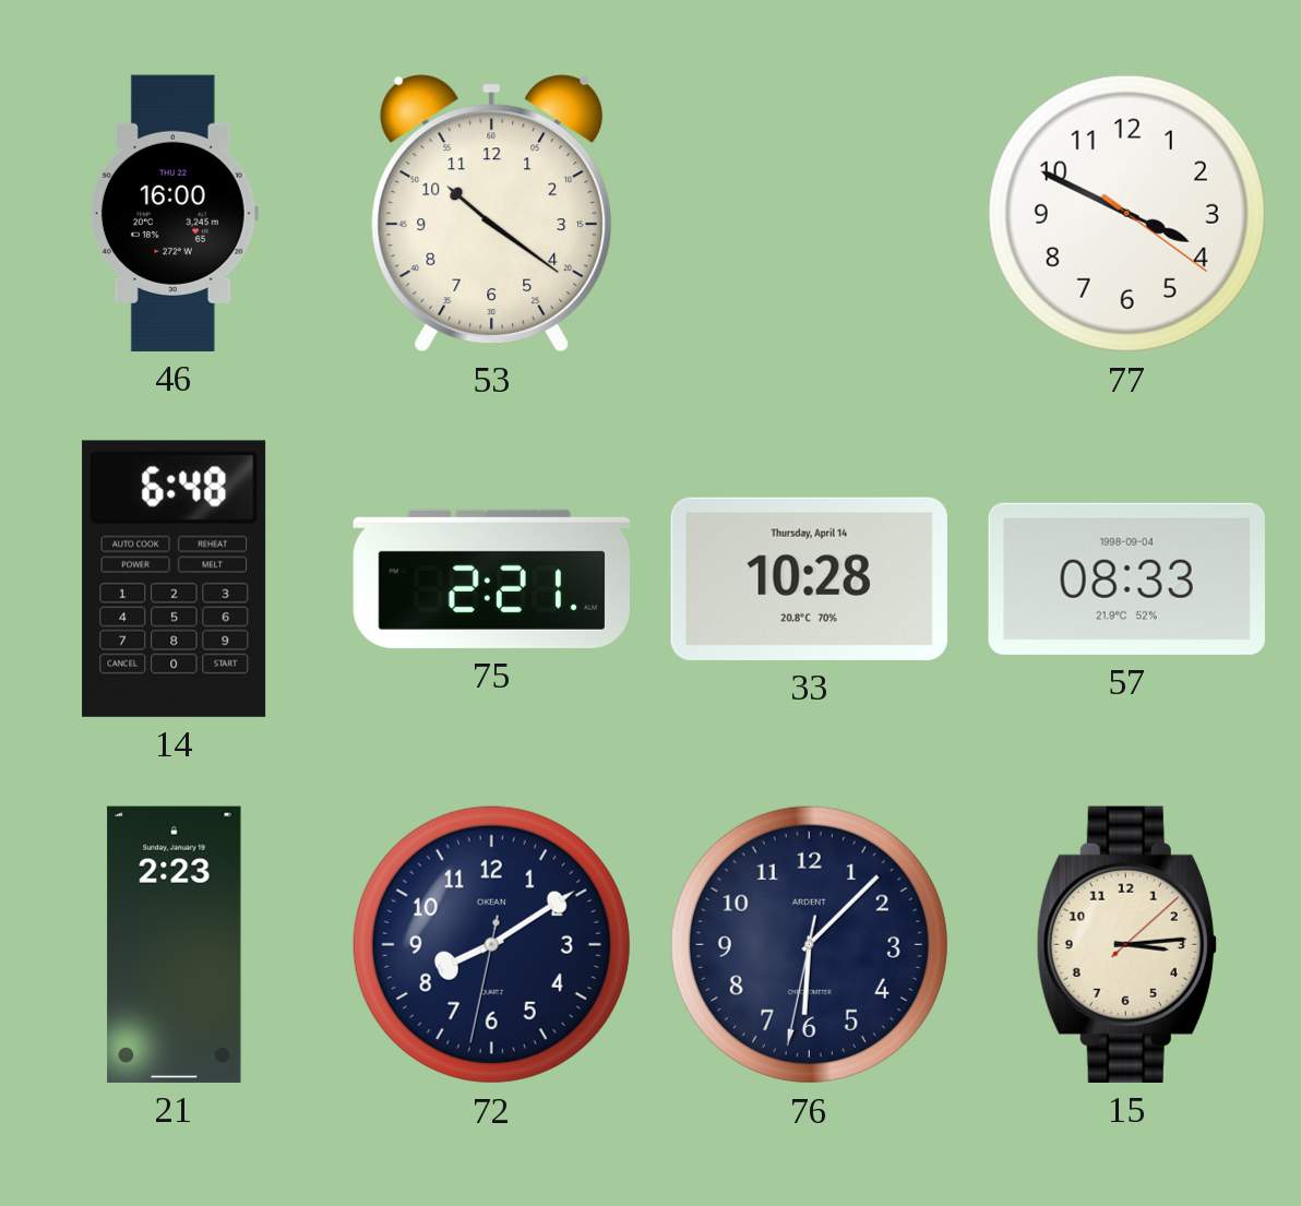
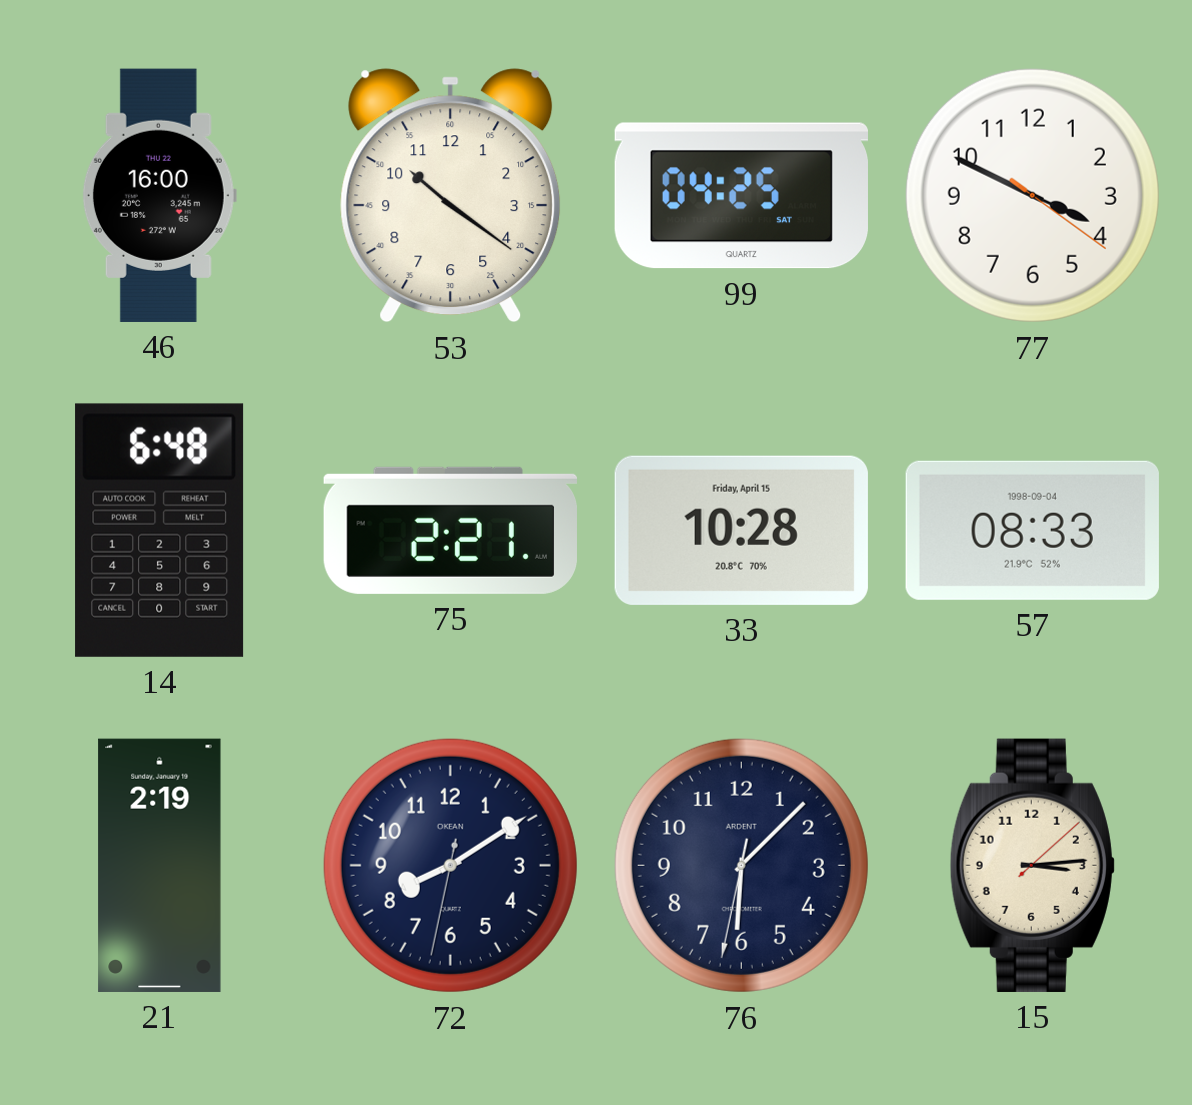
99: none -> 04:25
33 date: Thursday, April 14 -> Friday, April 15
21: 2:23 -> 2:19
